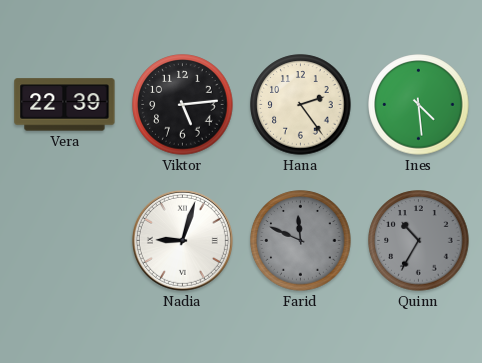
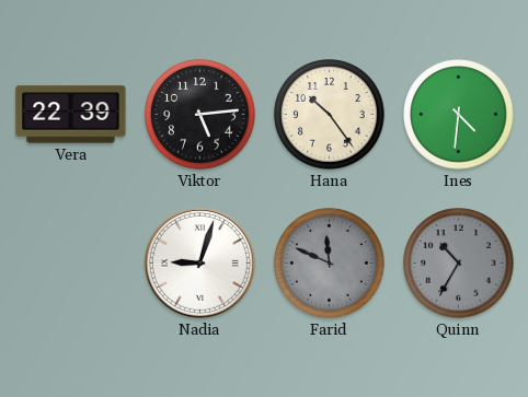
Hana: 2:24 -> 10:24
Ines: 4:29 -> 4:31
